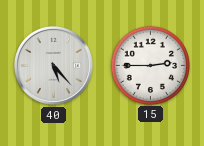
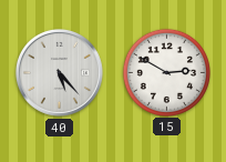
15: 2:45 -> 2:50
